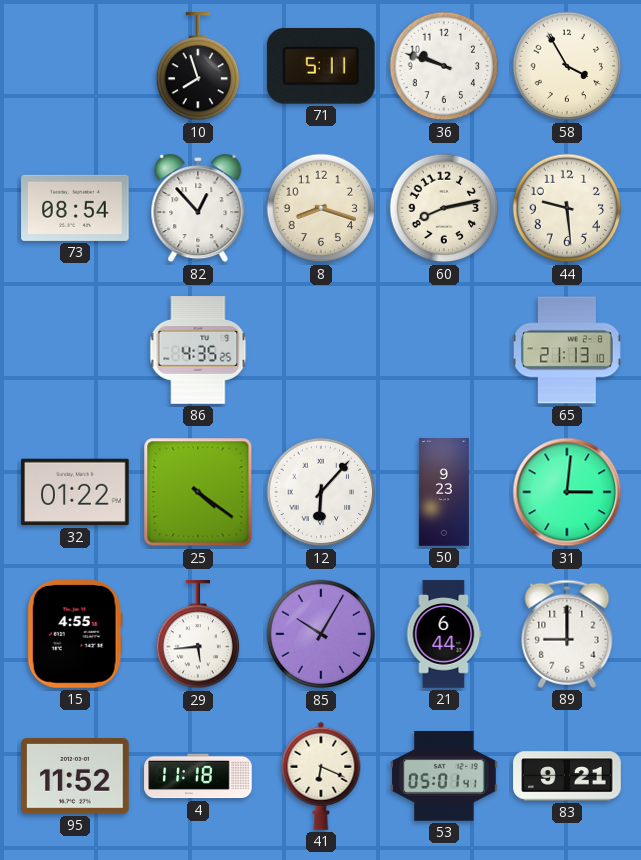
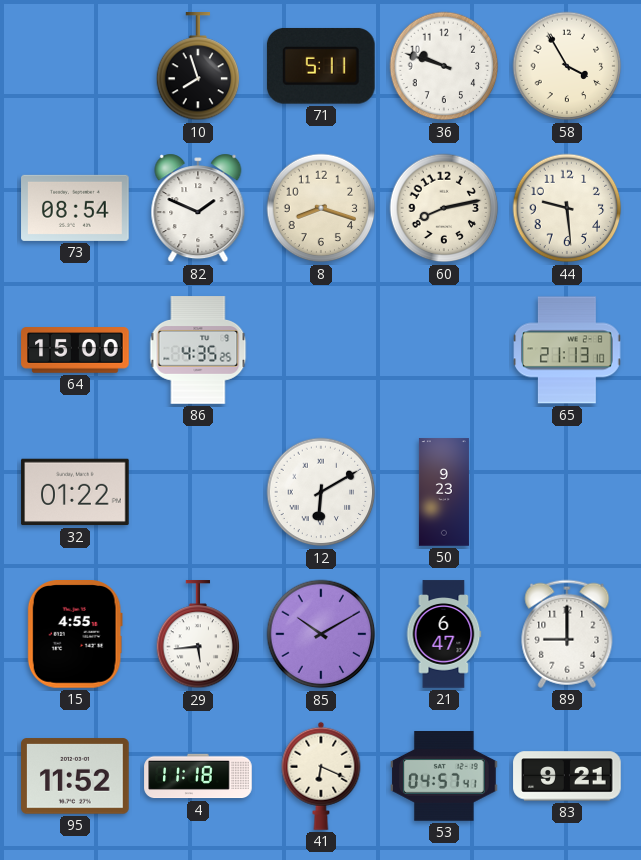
82: 12:53 -> 1:49
64: none -> 15:00
25: 4:21 -> none
12: 6:07 -> 6:10
31: 3:01 -> none
85: 10:05 -> 10:10
21: 6:44 -> 6:47
53: 05:01 -> 04:57
